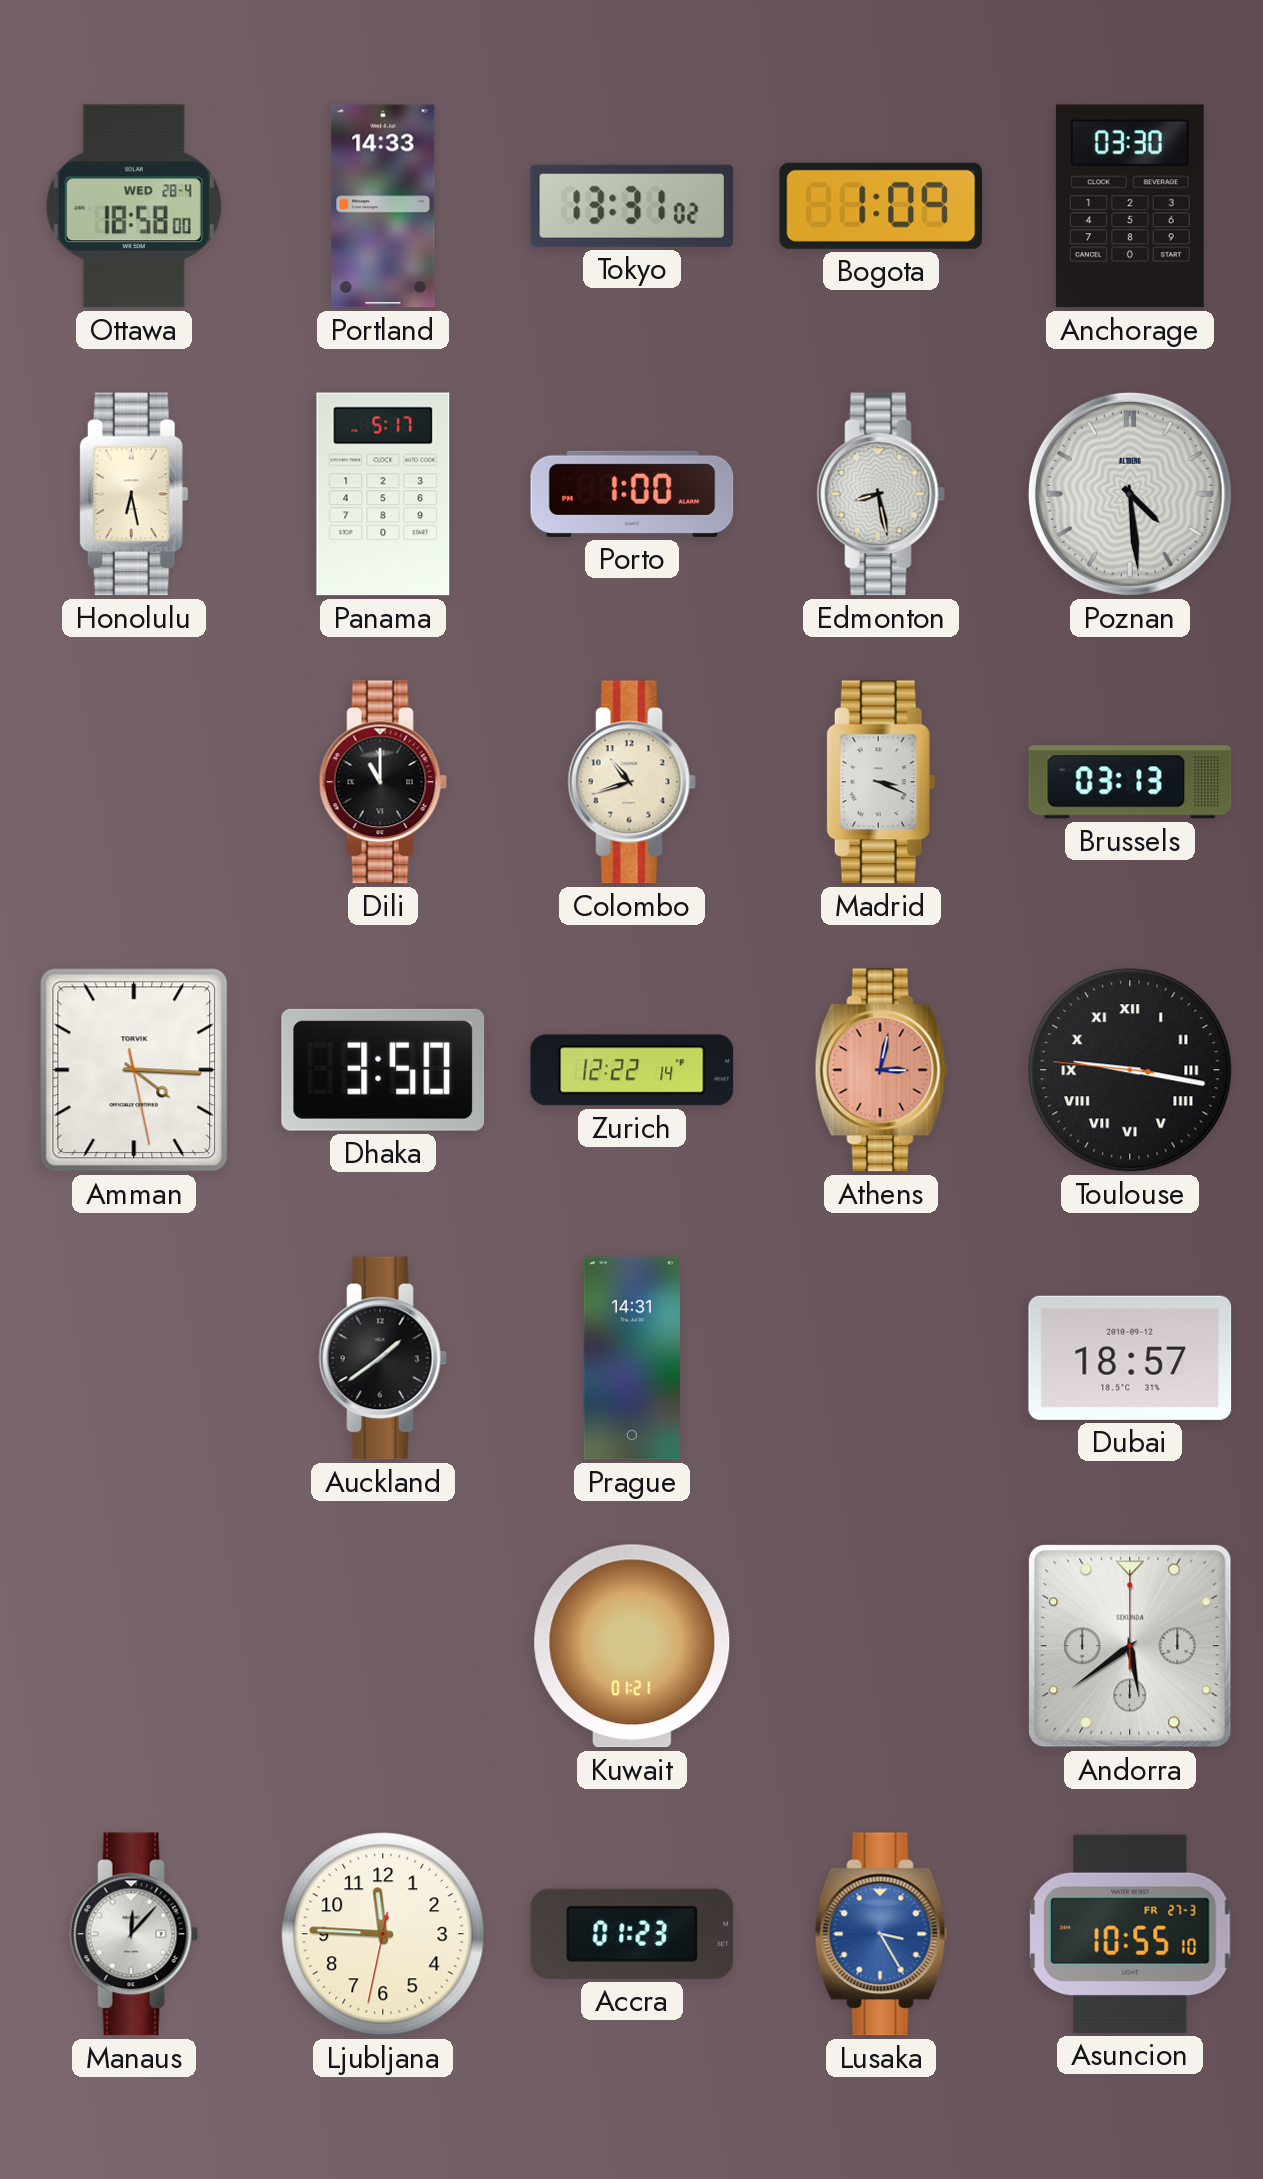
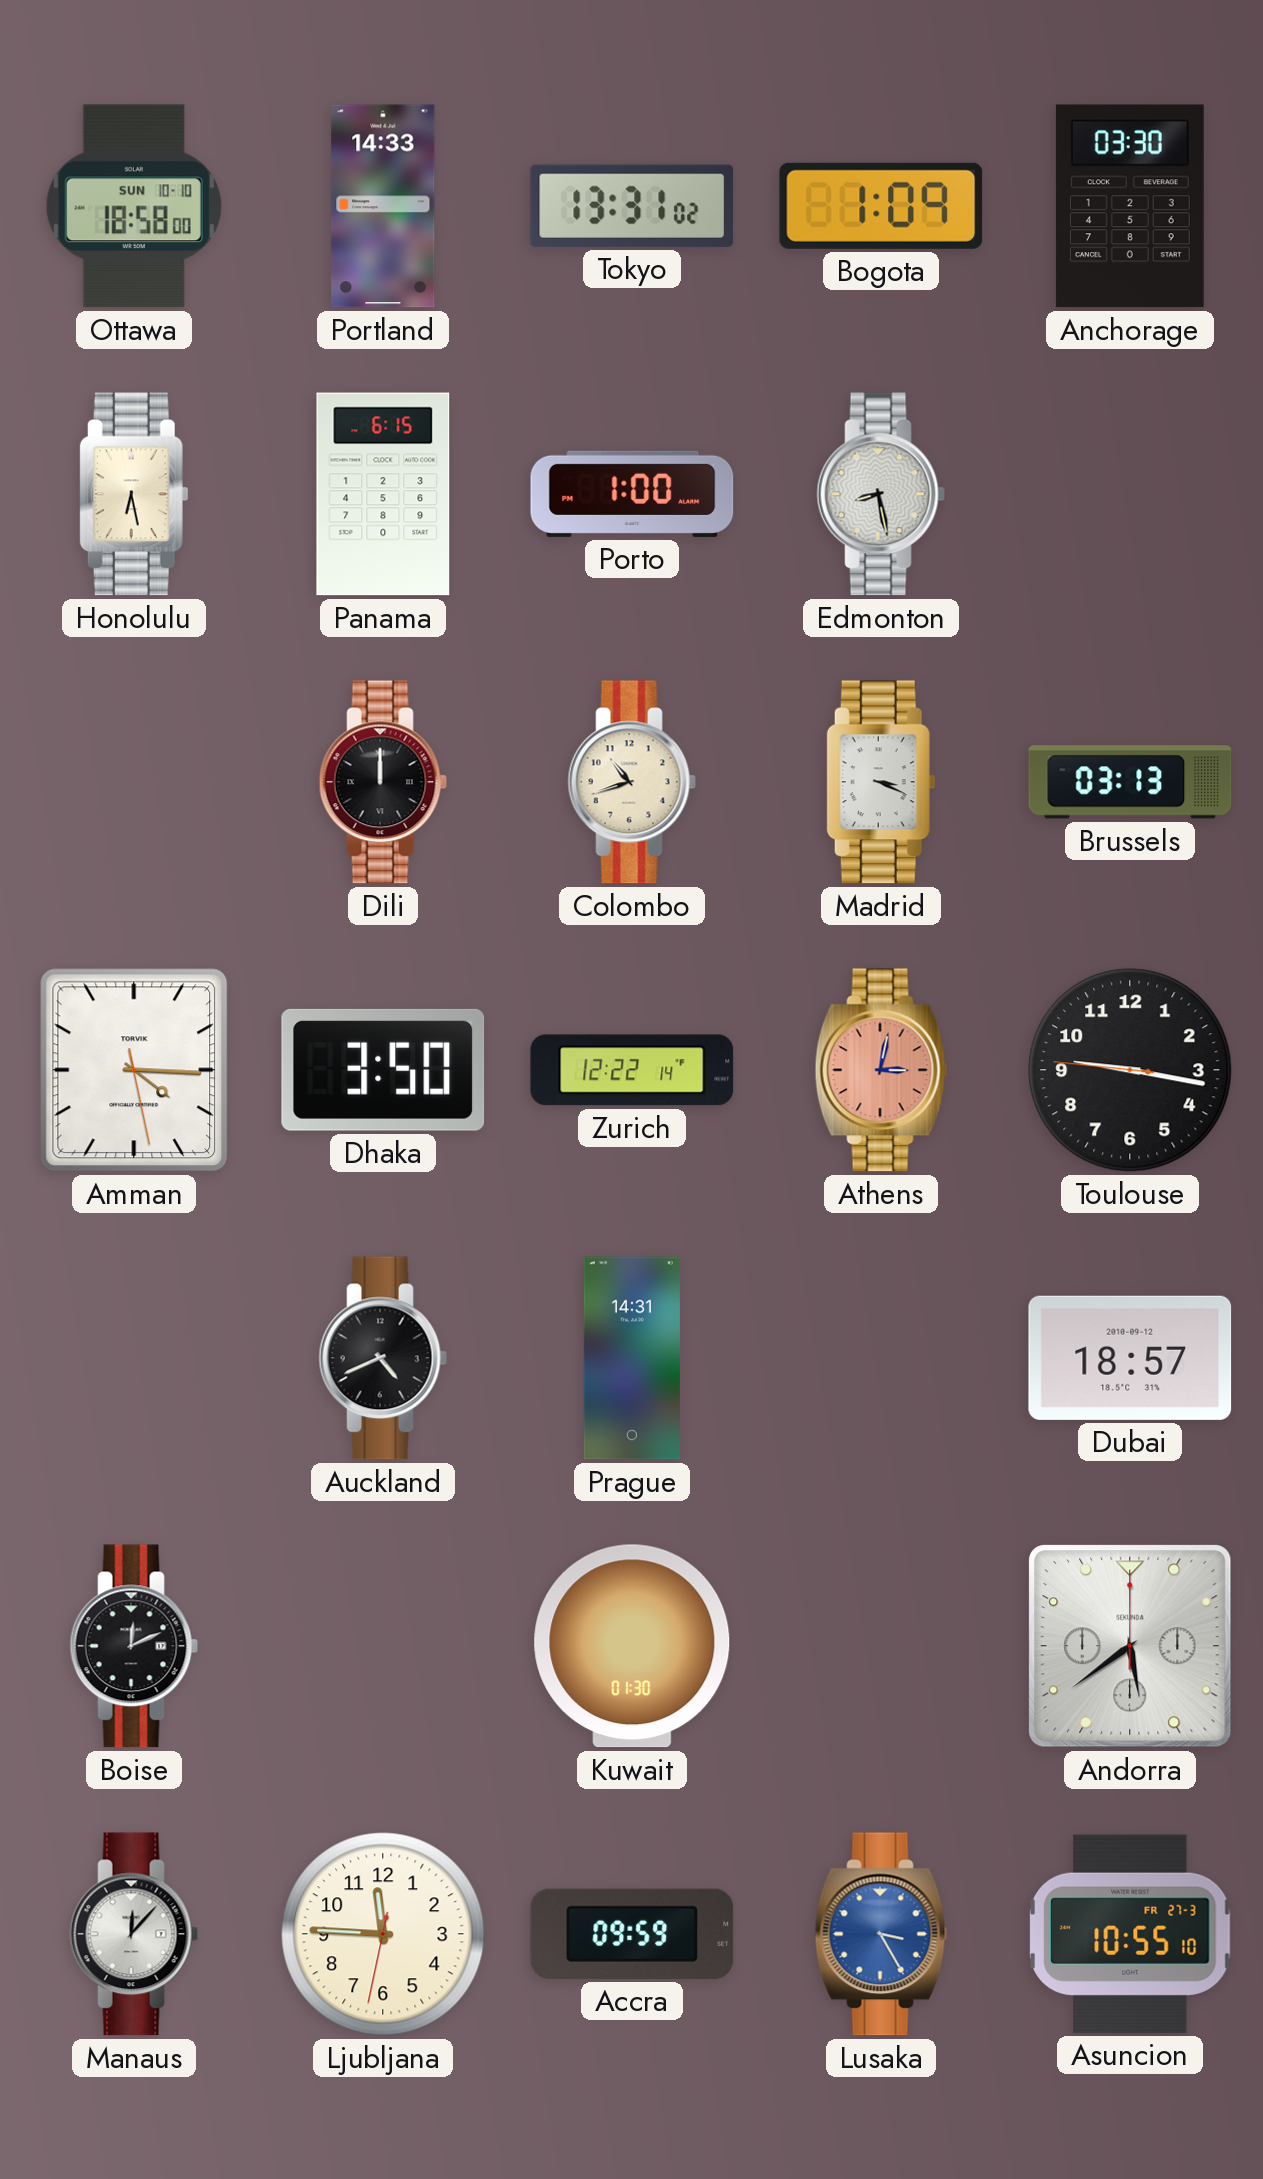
Ottawa date: WED 28-4 -> SUN 10-10
Panama: 5:17 -> 6:15
Poznan: 4:29 -> none
Dili: 11:00 -> 12:00
Toulouse numerals: Roman -> Arabic
Auckland: 1:39 -> 4:41
Boise: none -> 12:11
Kuwait: 01:21 -> 01:30
Accra: 01:23 -> 09:59
